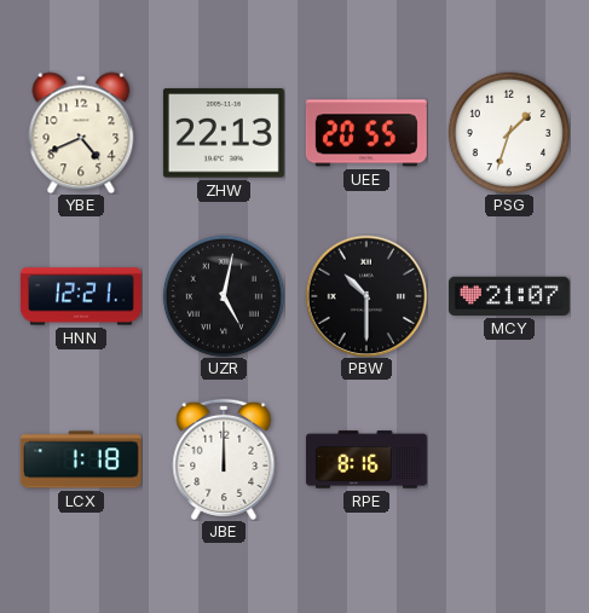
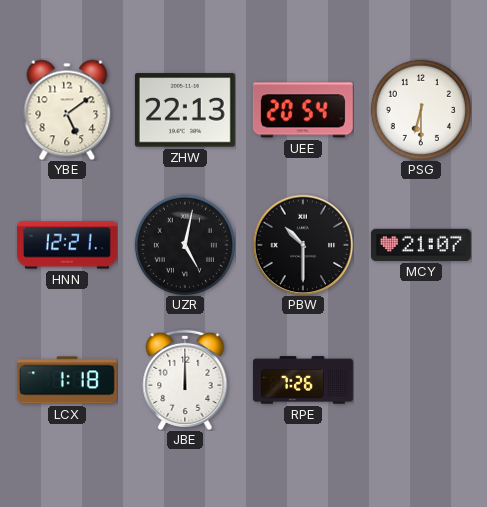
YBE: 4:41 -> 5:09
UEE: 20:55 -> 20:54
PSG: 1:33 -> 6:30
RPE: 8:16 -> 7:26
